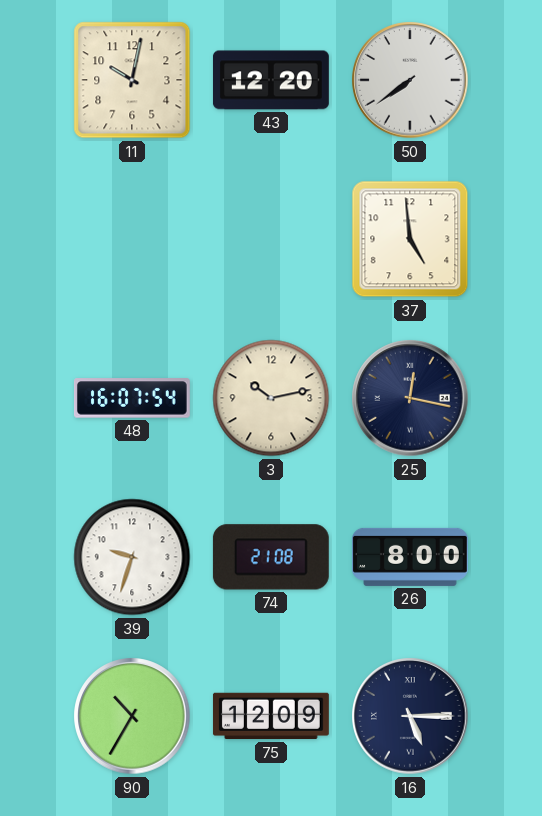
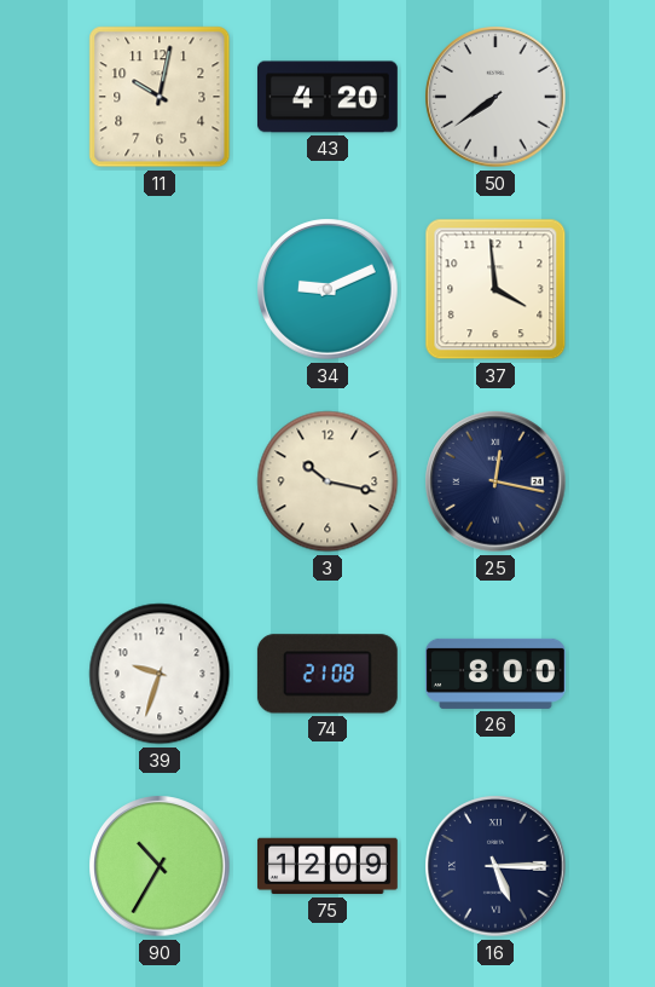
43: 12:20 -> 4:20
34: none -> 9:11
37: 4:59 -> 3:59
48: 16:07 -> none
3: 10:13 -> 10:17
